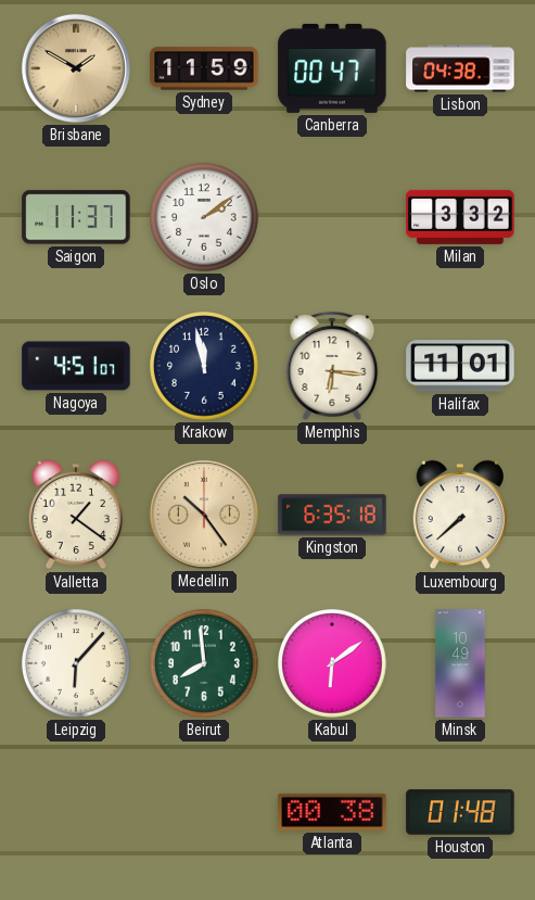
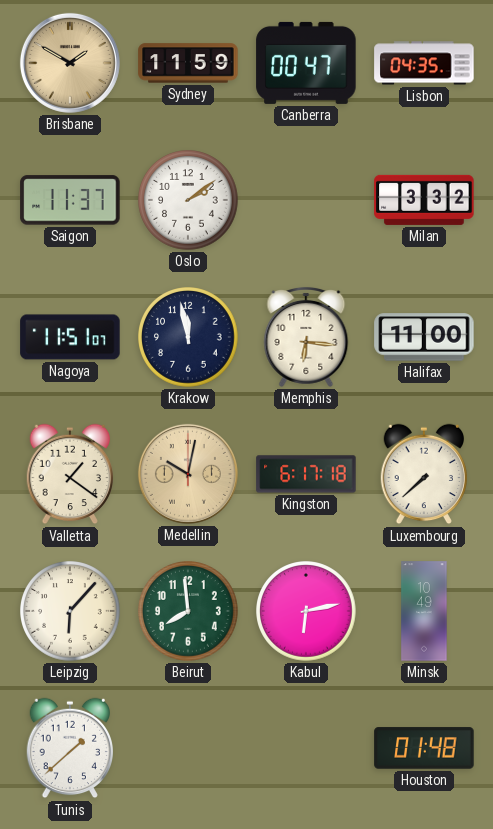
Lisbon: 04:38 -> 04:35
Nagoya: 4:51 -> 11:51
Halifax: 11:01 -> 11:00
Medellin: 10:24 -> 10:02
Kingston: 6:35 -> 6:17
Kabul: 6:09 -> 6:13
Tunis: none -> 1:38
Atlanta: 00:38 -> none
